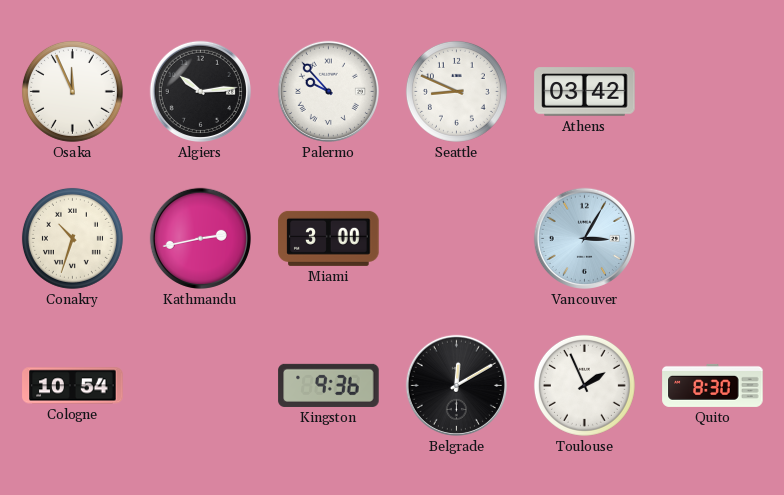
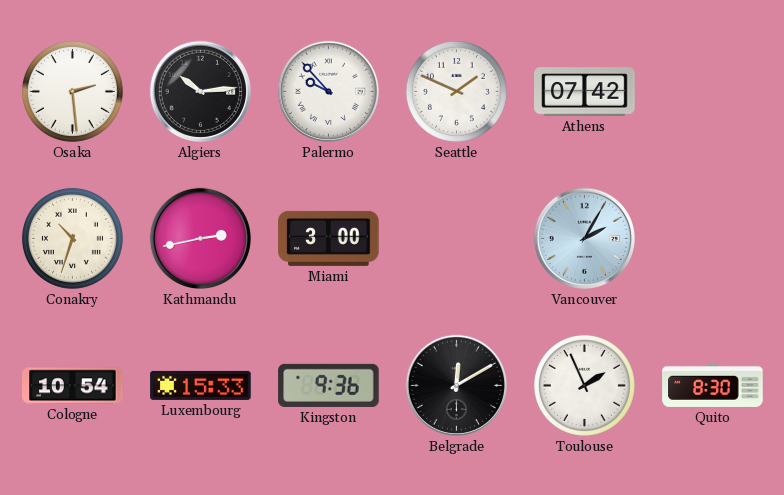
Osaka: 11:56 -> 2:29
Seattle: 8:49 -> 1:49
Athens: 03:42 -> 07:42
Vancouver: 3:05 -> 2:05
Luxembourg: none -> 15:33
